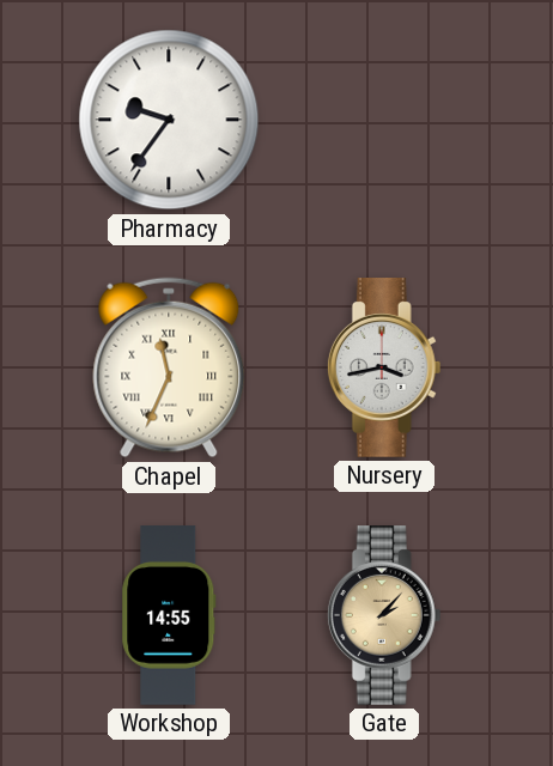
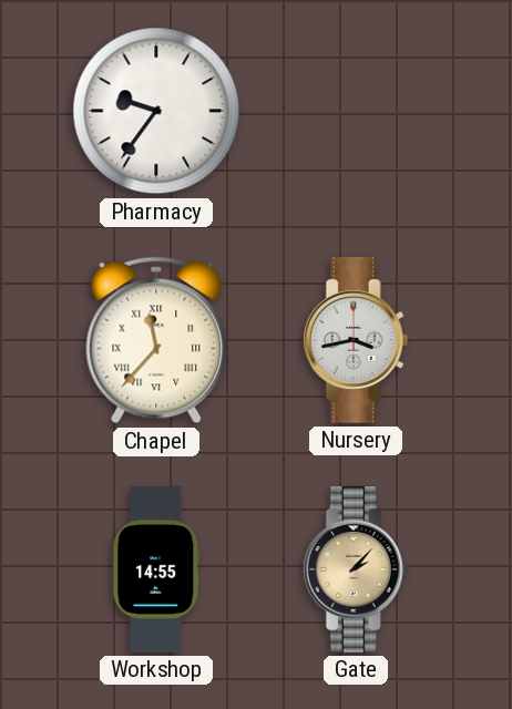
Chapel: 11:34 -> 11:37
